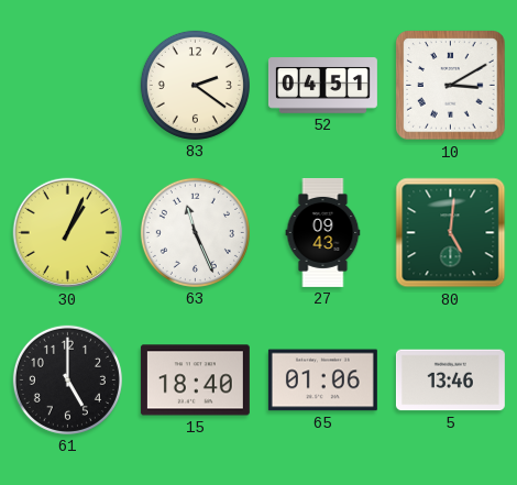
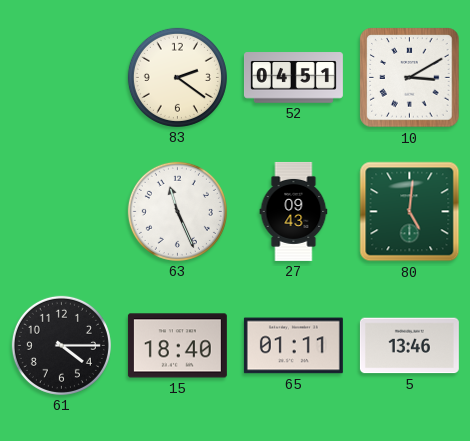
30: 1:04 -> none
61: 5:00 -> 4:15
65: 01:06 -> 01:11
